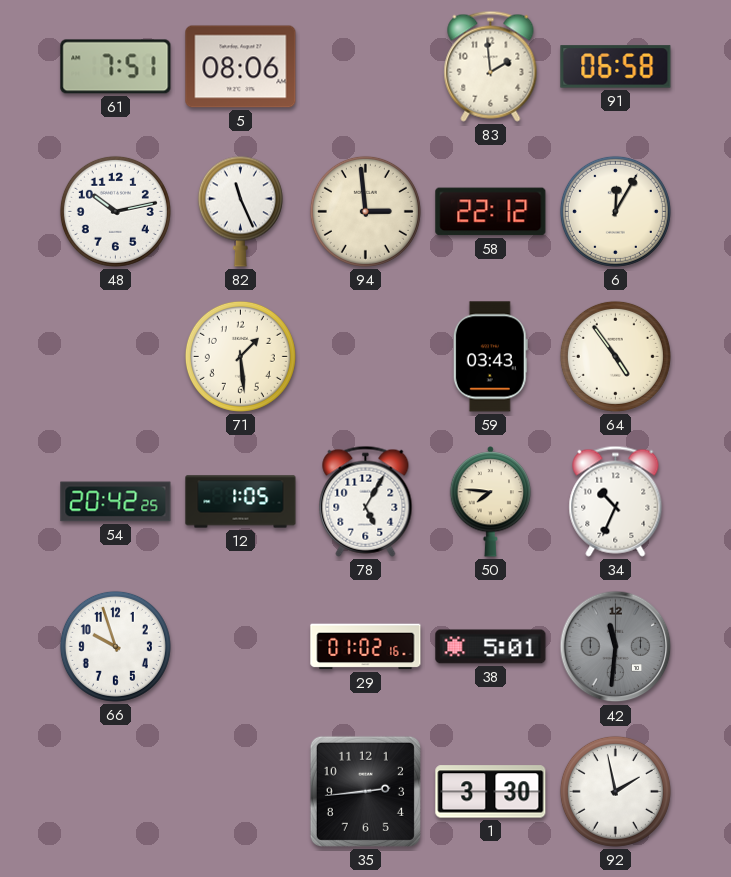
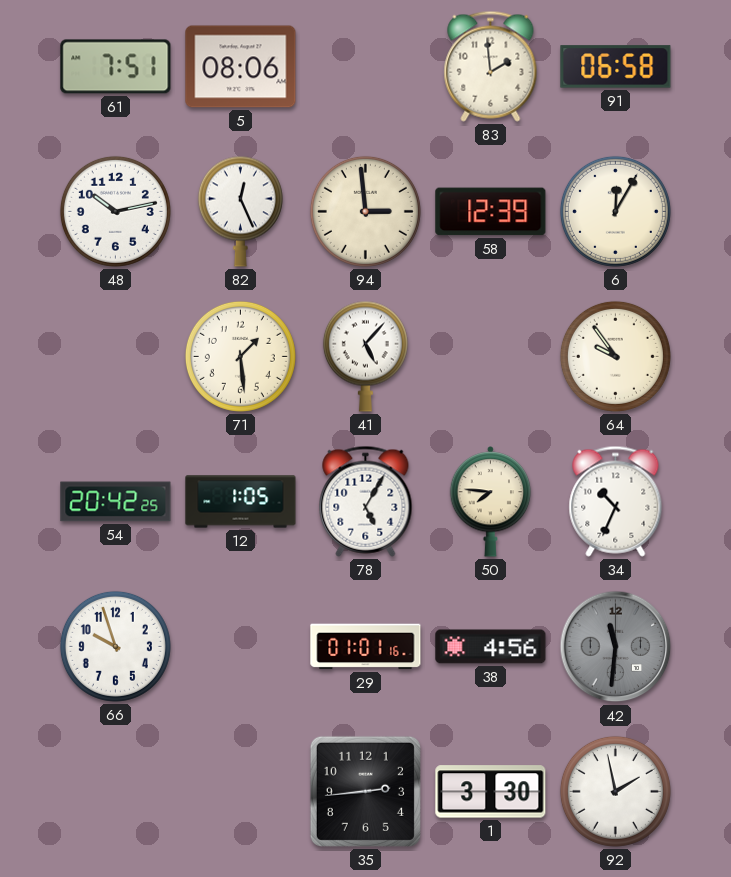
82: 11:26 -> 12:26
58: 22:12 -> 12:39
41: none -> 5:07
59: 03:43 -> none
64: 4:54 -> 9:54
29: 01:02 -> 01:01
38: 5:01 -> 4:56
